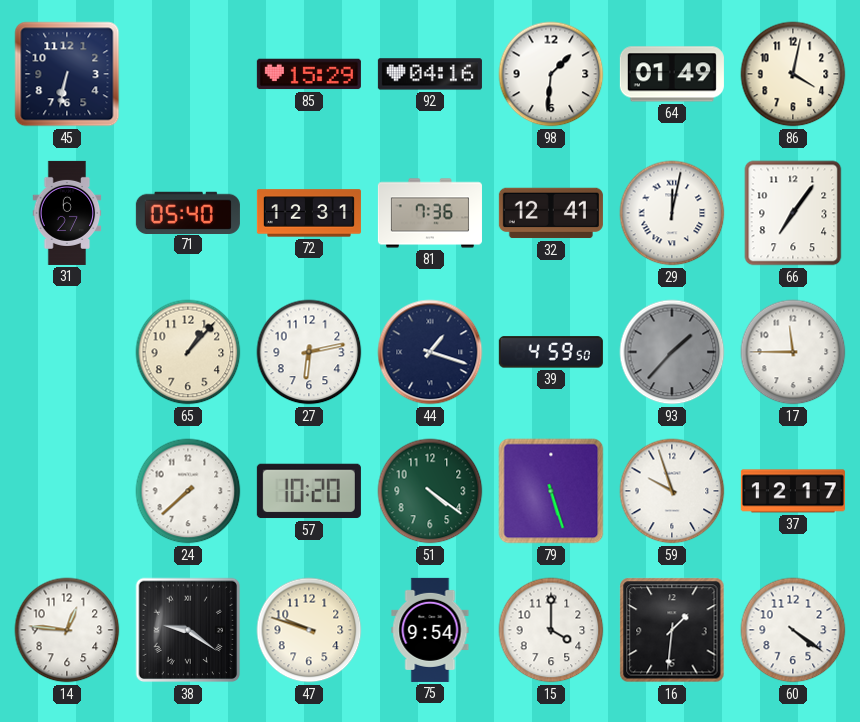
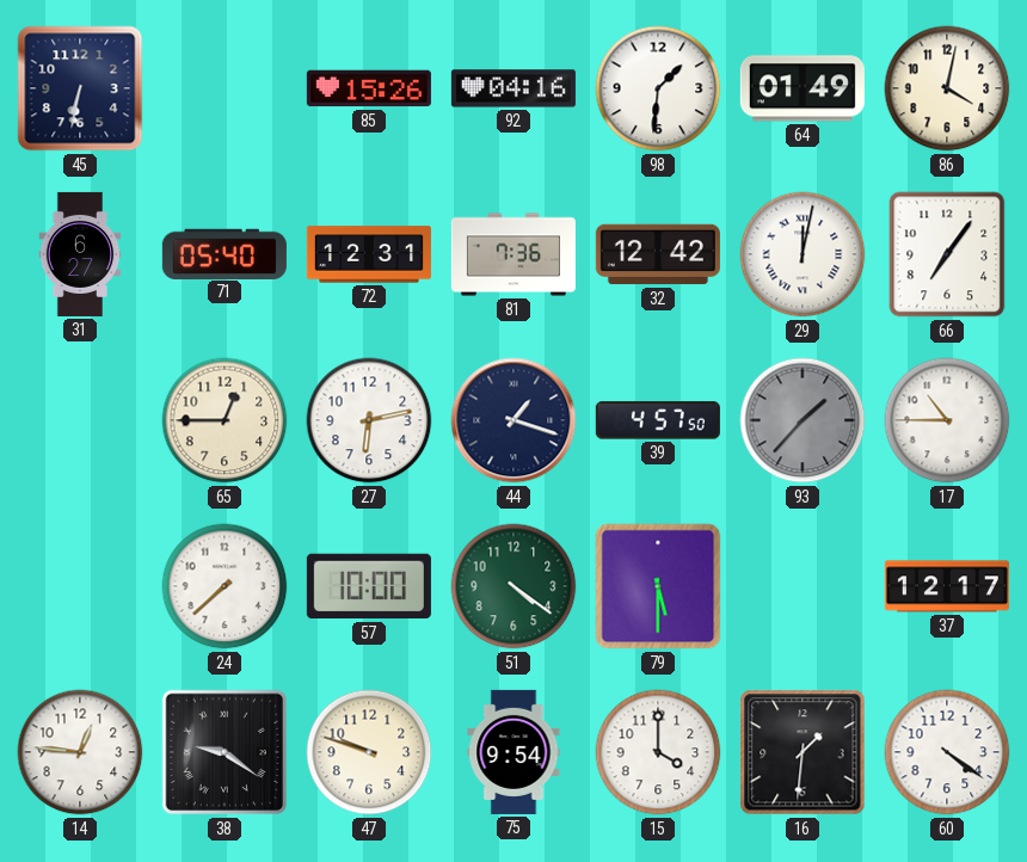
85: 15:29 -> 15:26
32: 12:41 -> 12:42
65: 1:07 -> 12:45
39: 4:59 -> 4:57
17: 11:45 -> 10:45
57: 10:20 -> 10:00
79: 5:27 -> 5:30
59: 9:57 -> none
